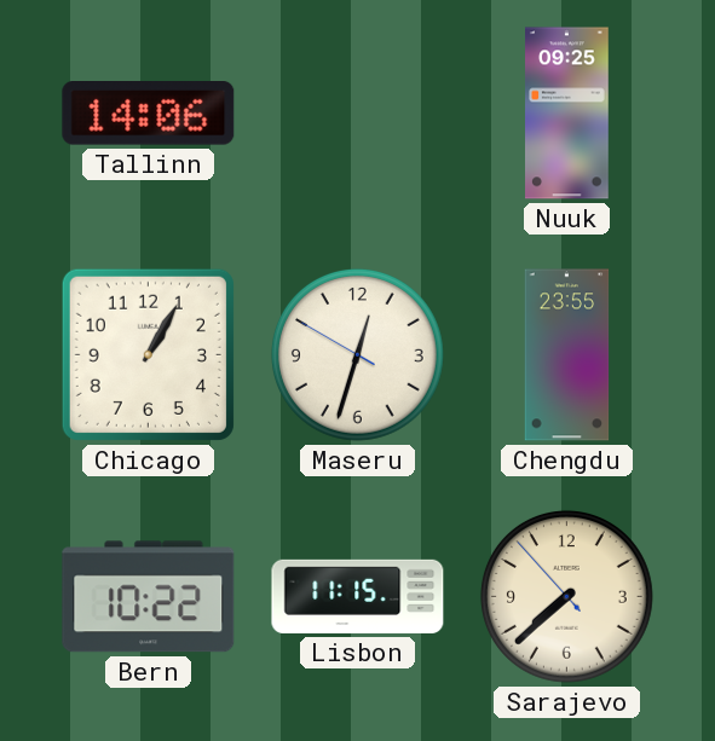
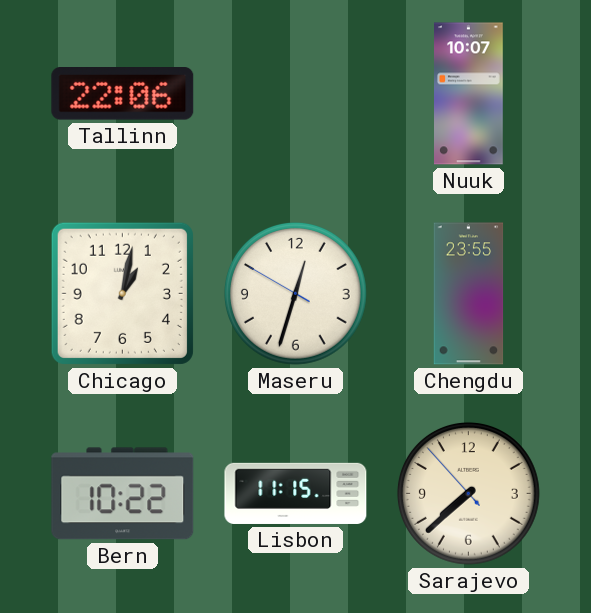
Tallinn: 14:06 -> 22:06
Nuuk: 09:25 -> 10:07
Chicago: 1:05 -> 1:02
